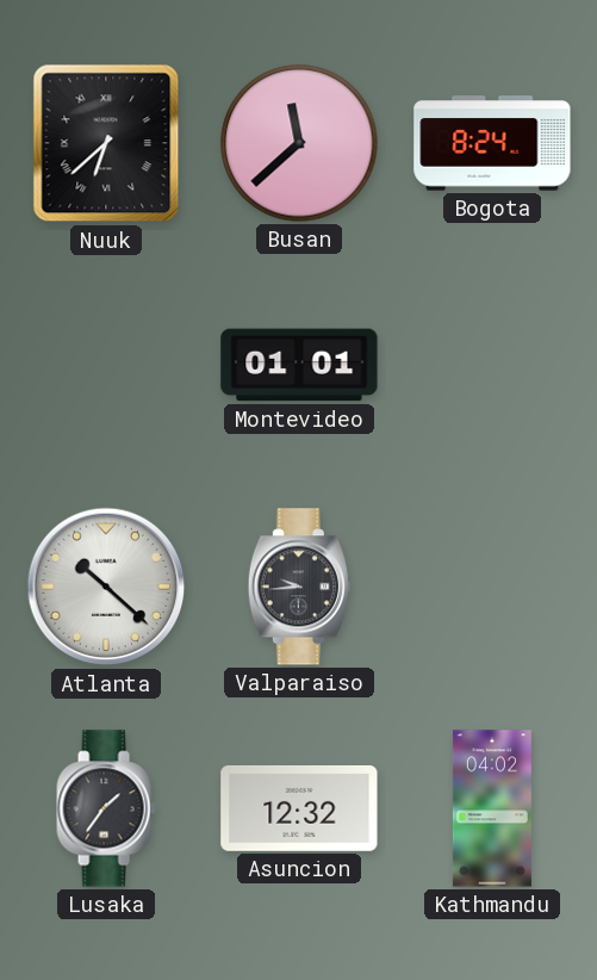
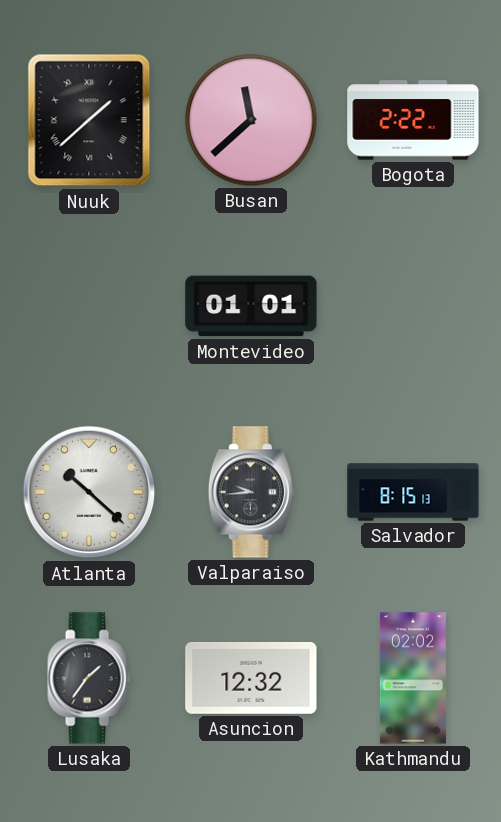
Nuuk: 6:38 -> 1:38
Bogota: 8:24 -> 2:22
Salvador: none -> 8:15
Kathmandu: 04:02 -> 02:02
